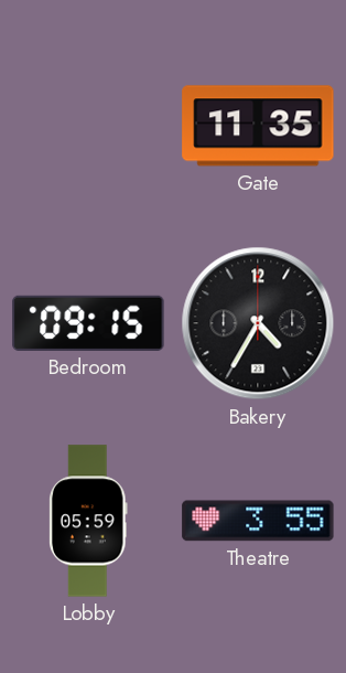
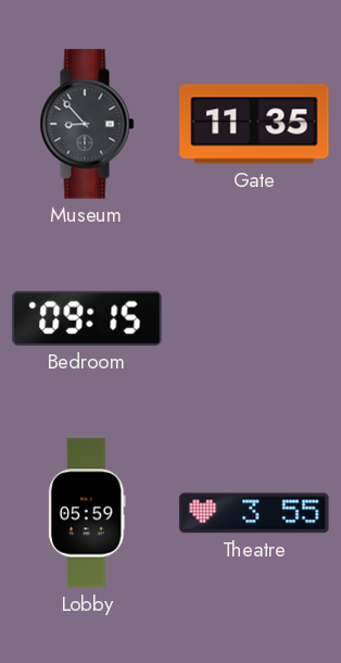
Museum: none -> 8:53
Bakery: 4:35 -> none
